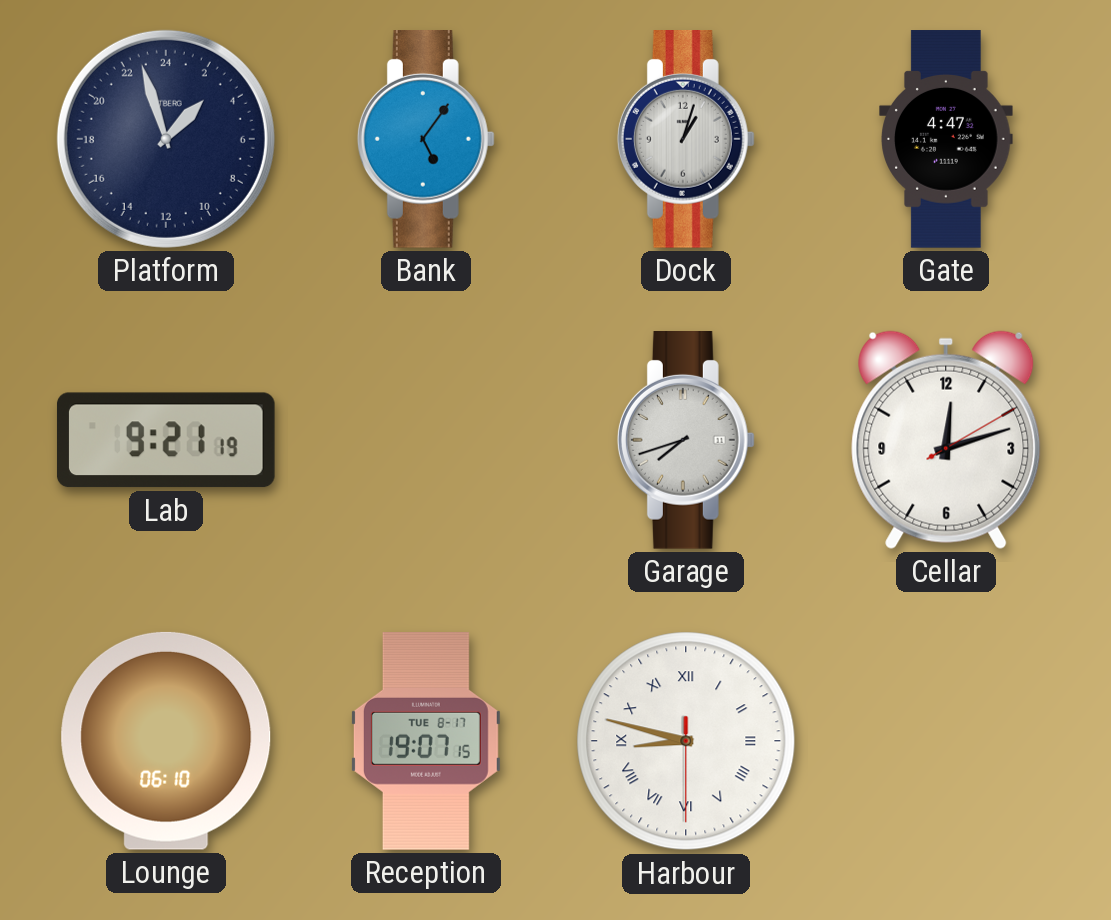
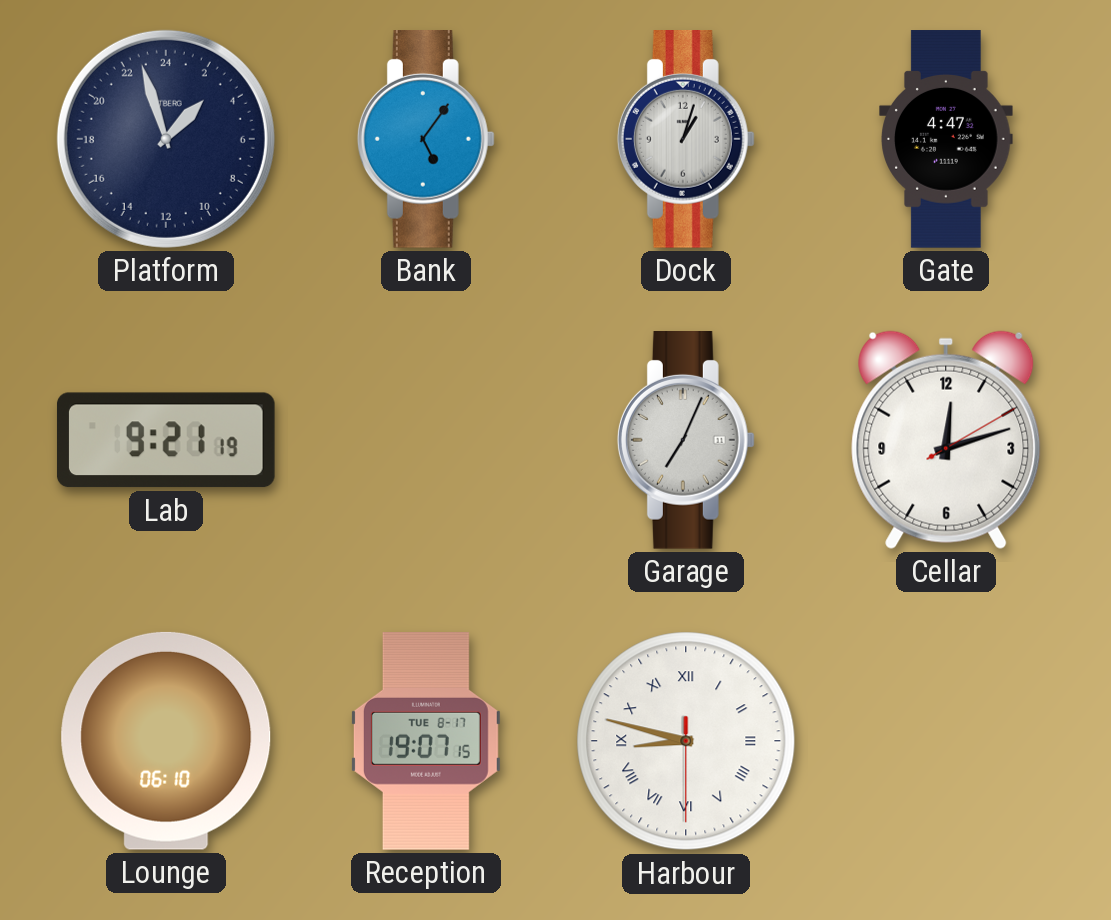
Garage: 7:42 -> 7:04
